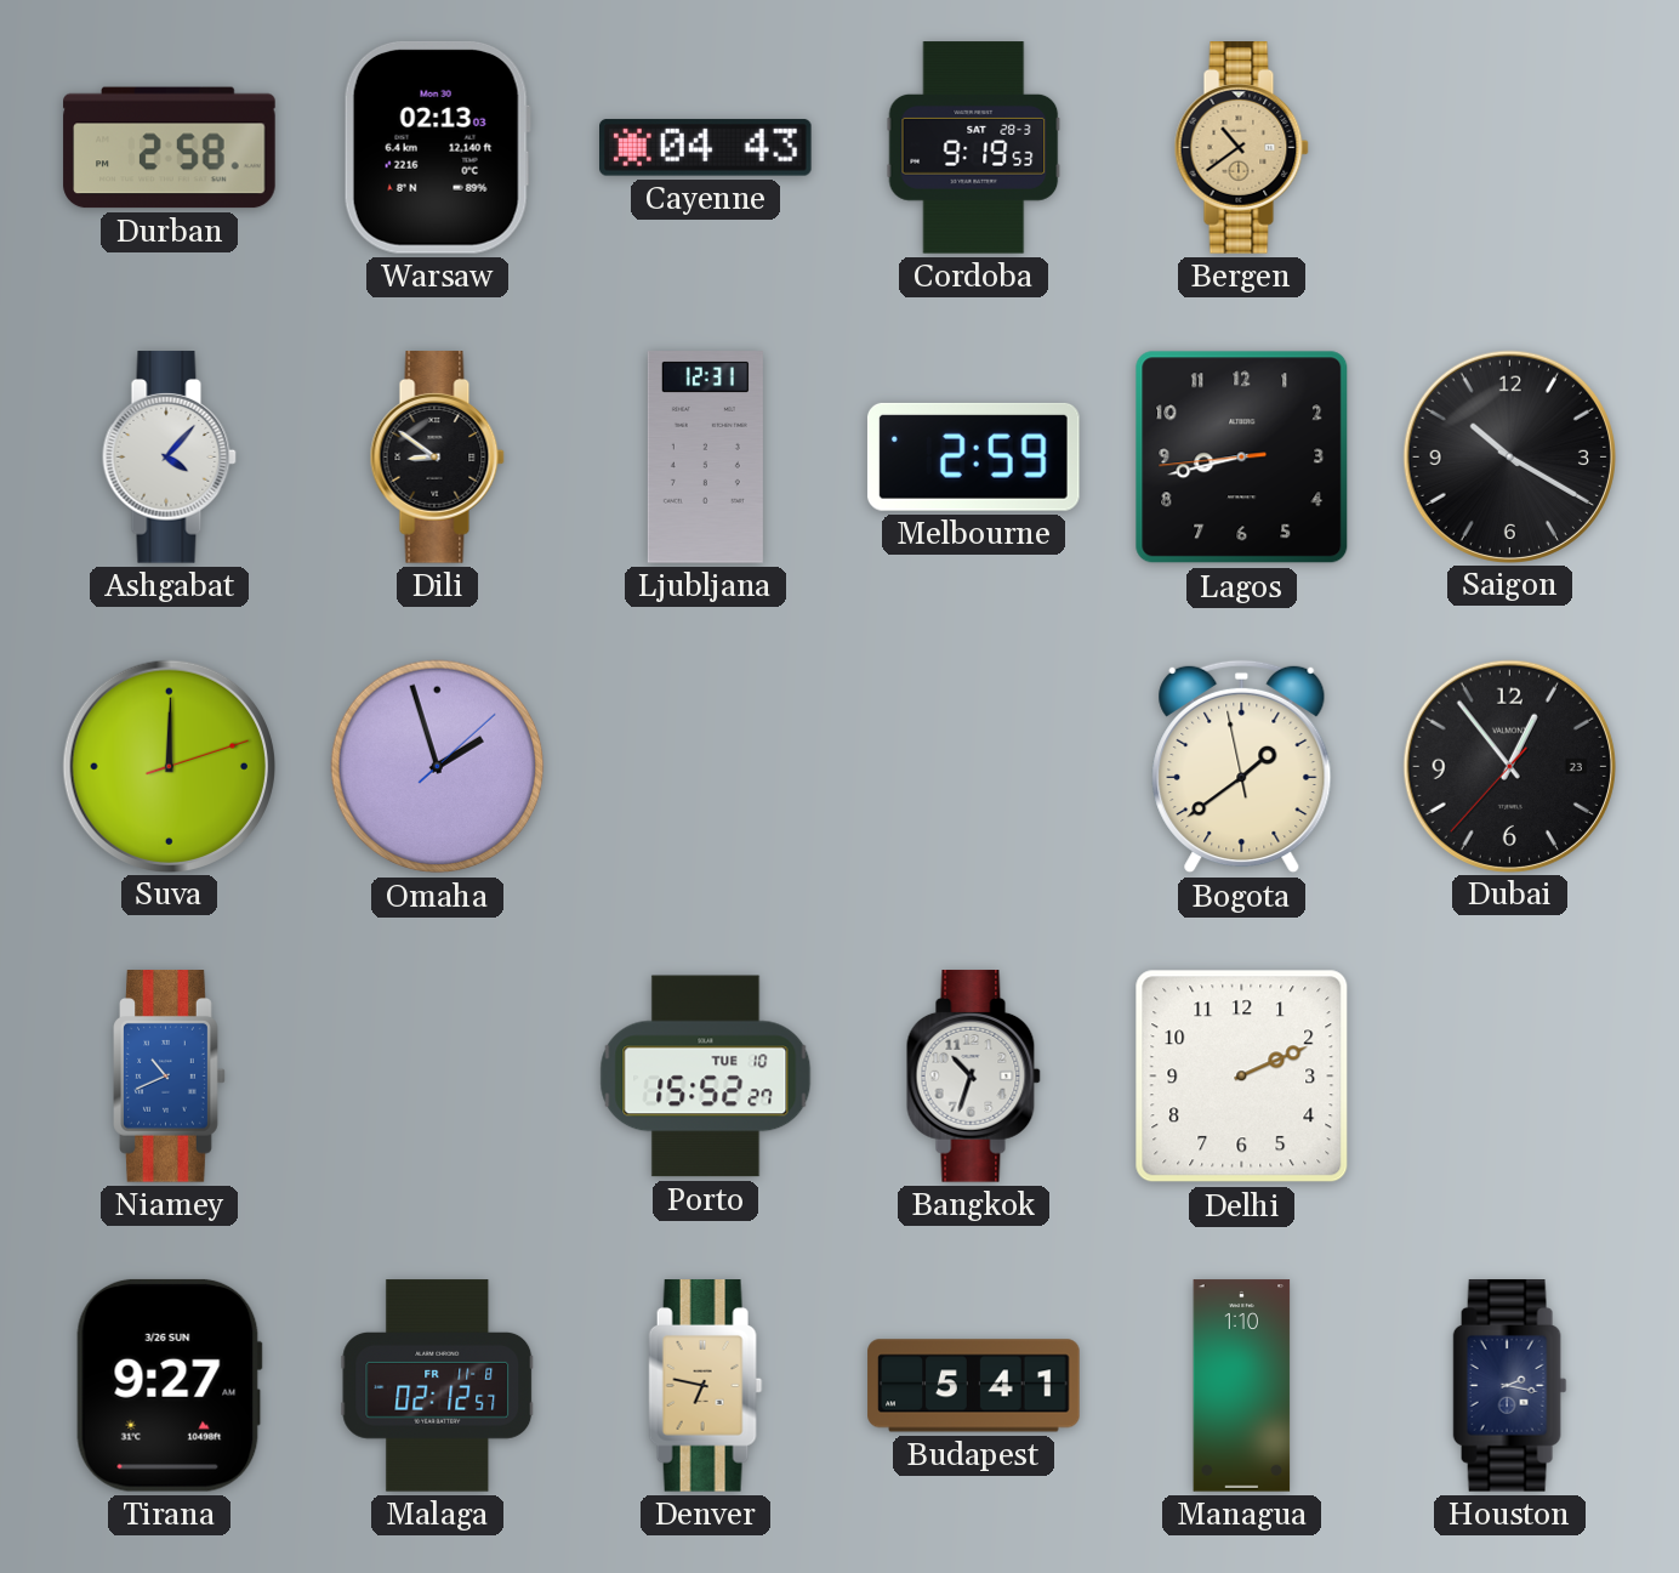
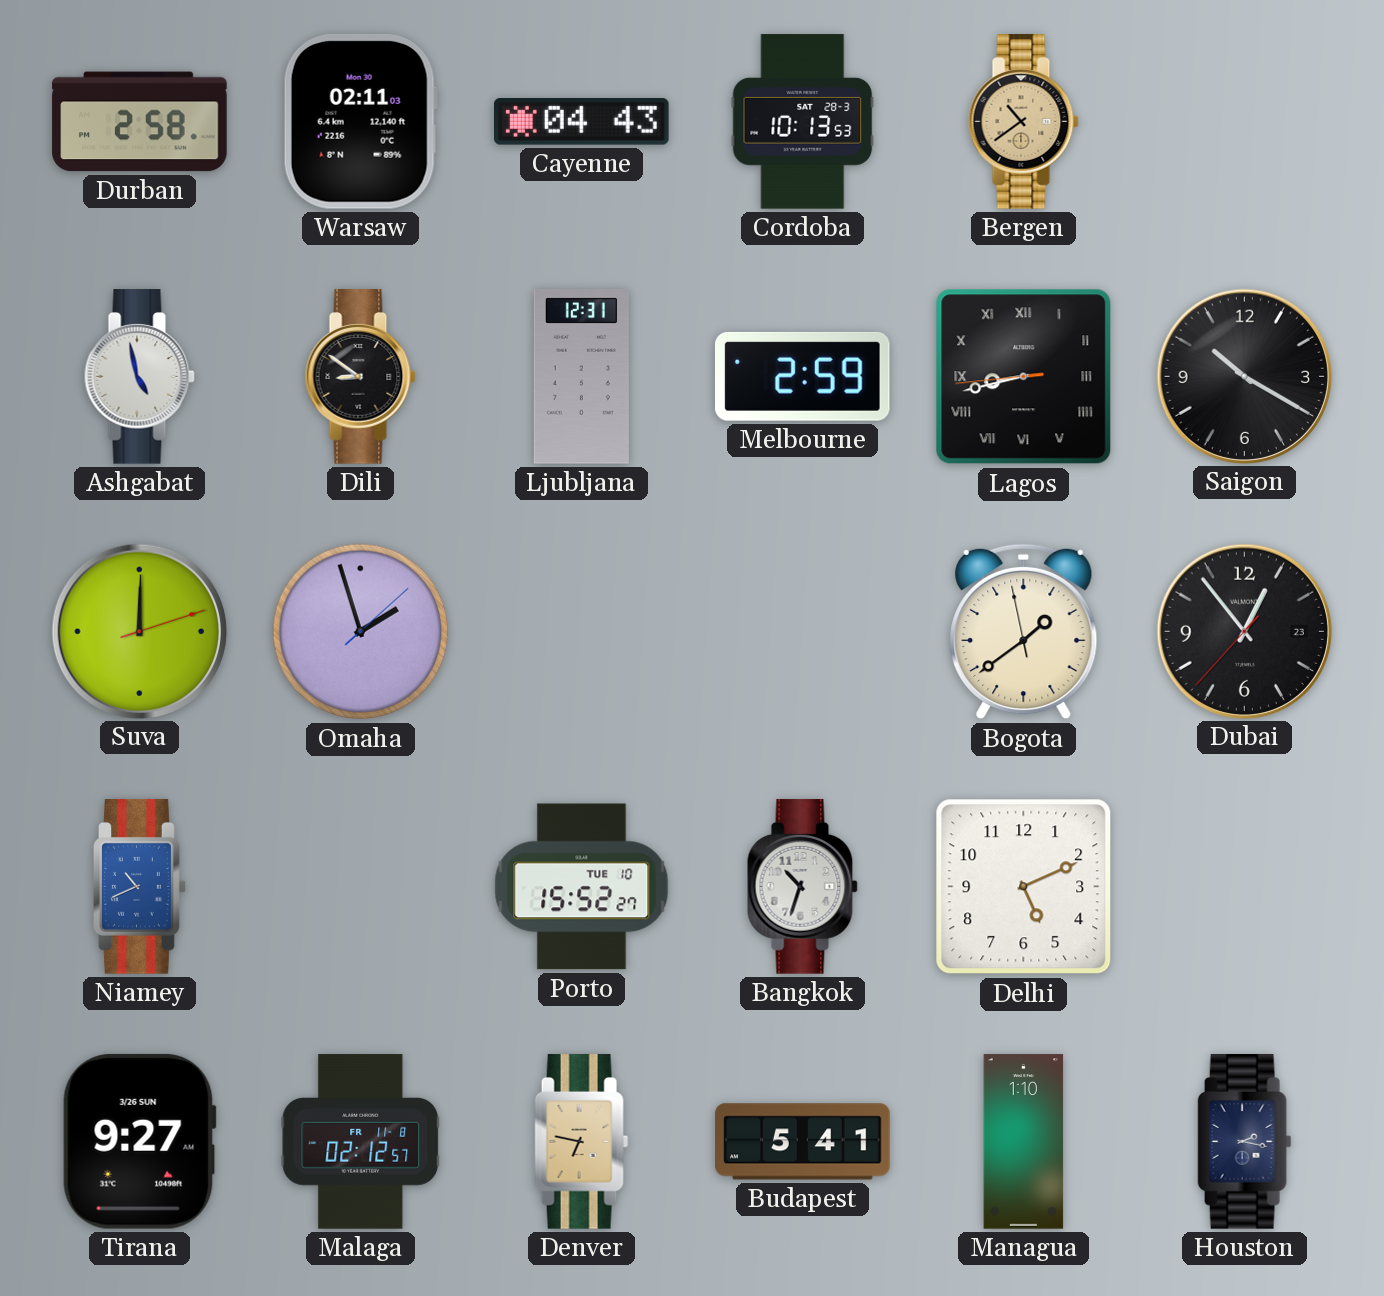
Warsaw: 02:13 -> 02:11
Cordoba: 9:19 -> 10:13
Ashgabat: 4:07 -> 4:58
Lagos numerals: Arabic -> Roman
Delhi: 2:11 -> 5:11
